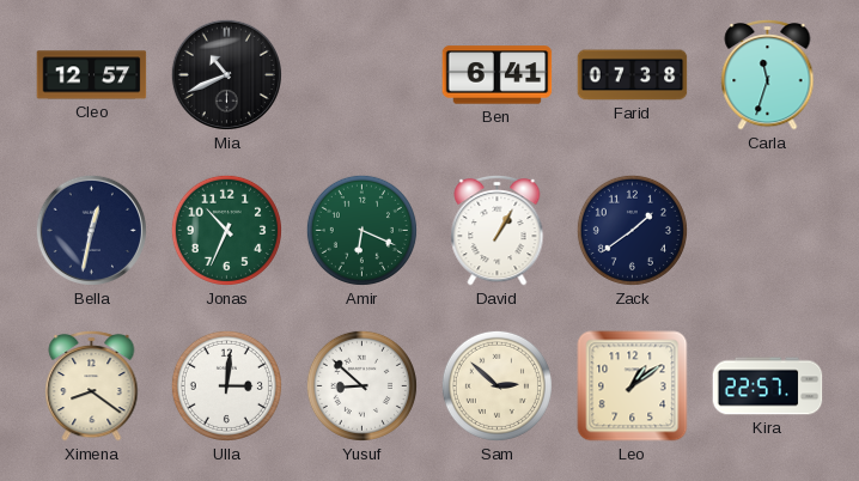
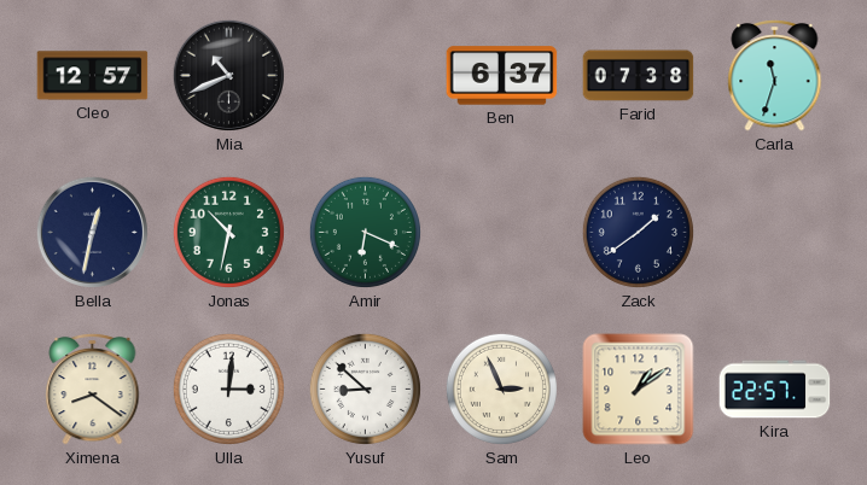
Ben: 6:41 -> 6:37
Jonas: 10:34 -> 10:32
David: 1:05 -> none
Sam: 2:52 -> 2:56
